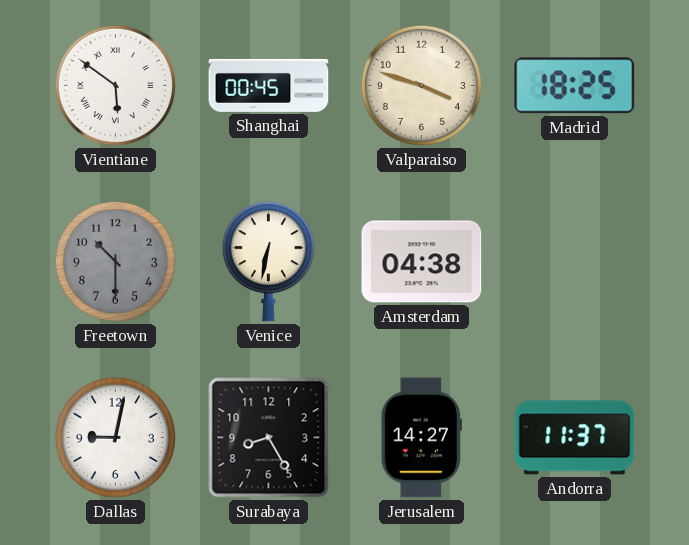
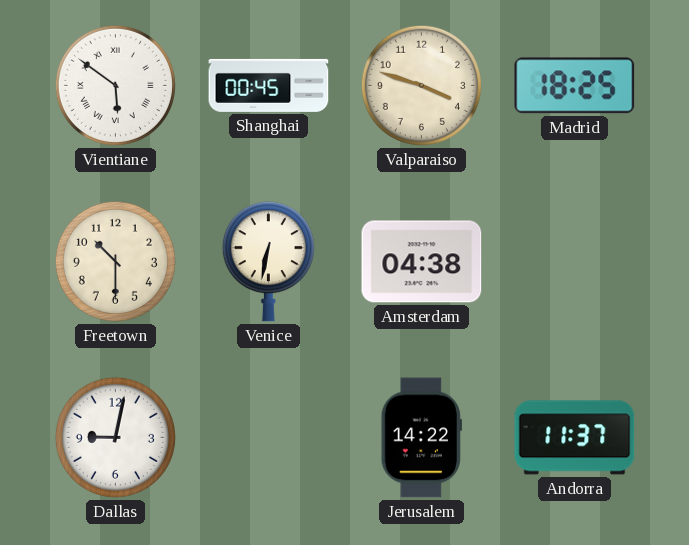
Freetown dial: grey -> cream
Surabaya: 8:25 -> none
Jerusalem: 14:27 -> 14:22
